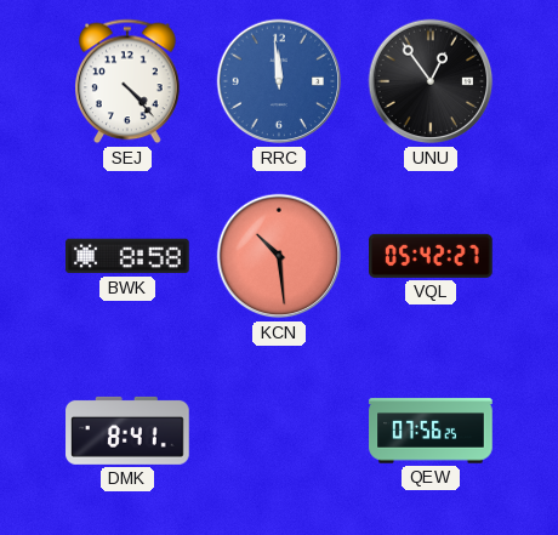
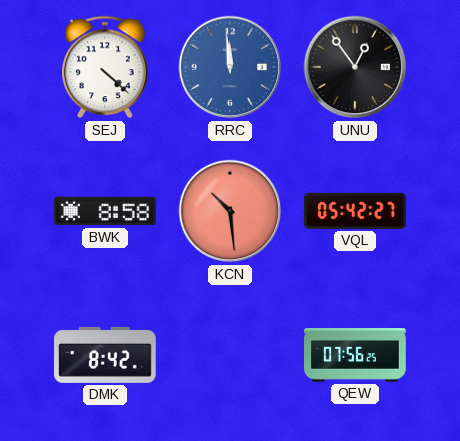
SEJ: 4:23 -> 4:22
DMK: 8:41 -> 8:42
